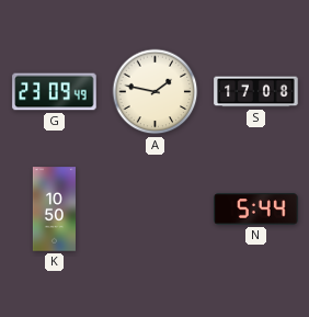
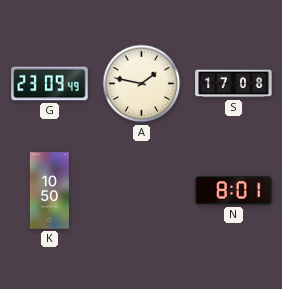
N: 5:44 -> 8:01
